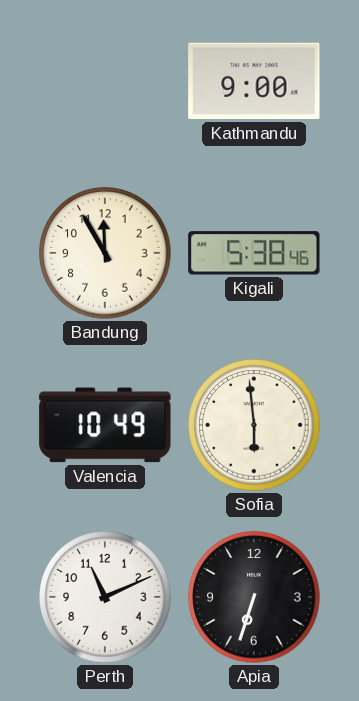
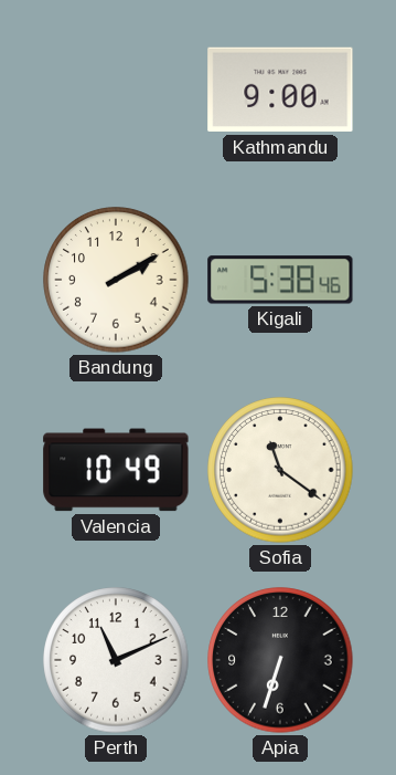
Bandung: 11:55 -> 2:10
Sofia: 5:59 -> 11:21
